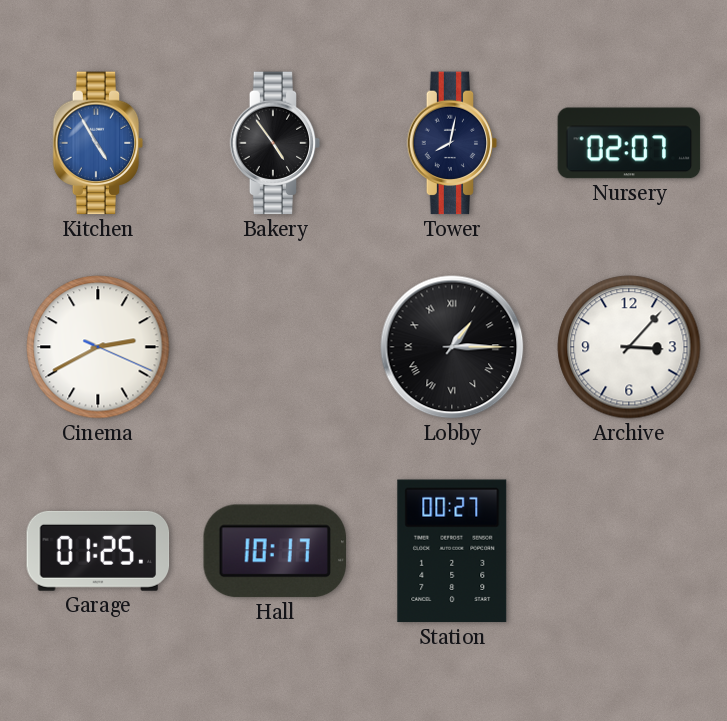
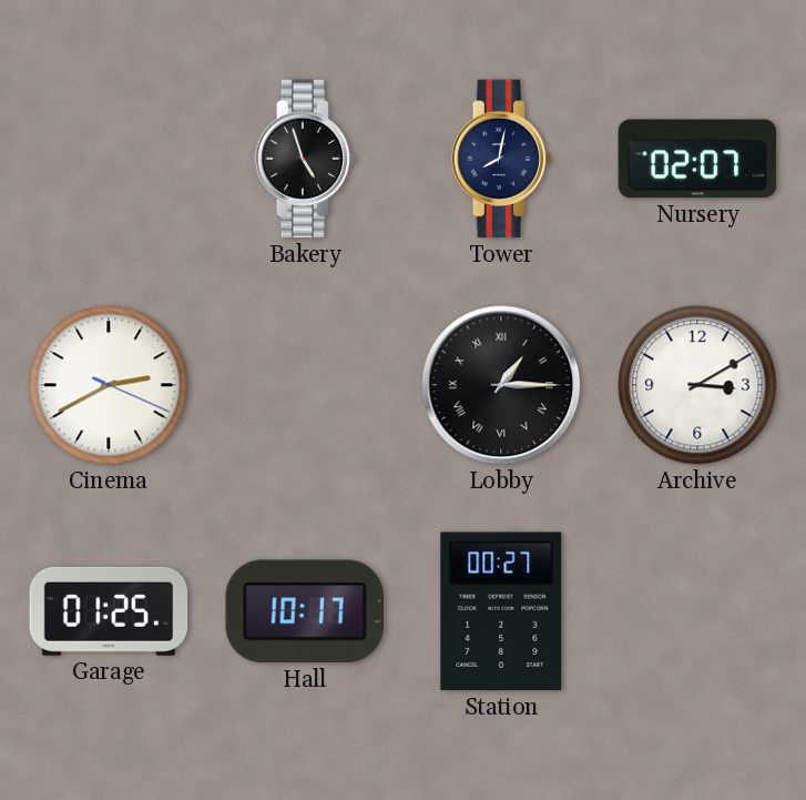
Kitchen: 4:55 -> none
Bakery: 4:54 -> 4:57
Archive: 3:07 -> 3:10
